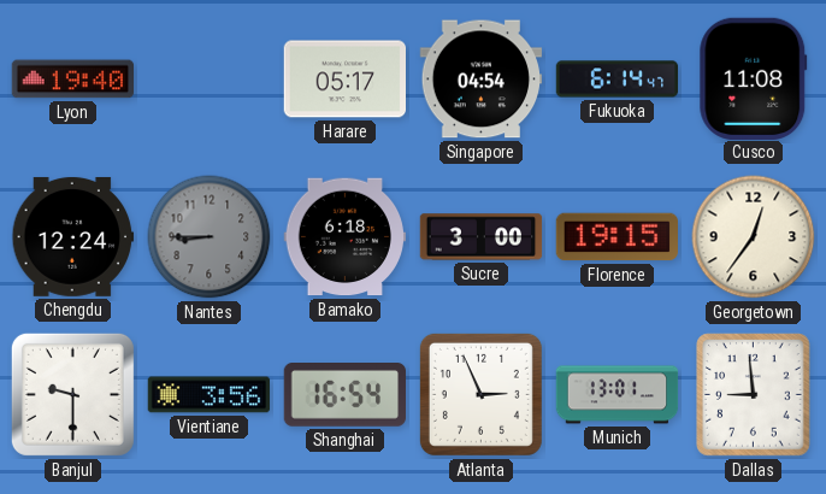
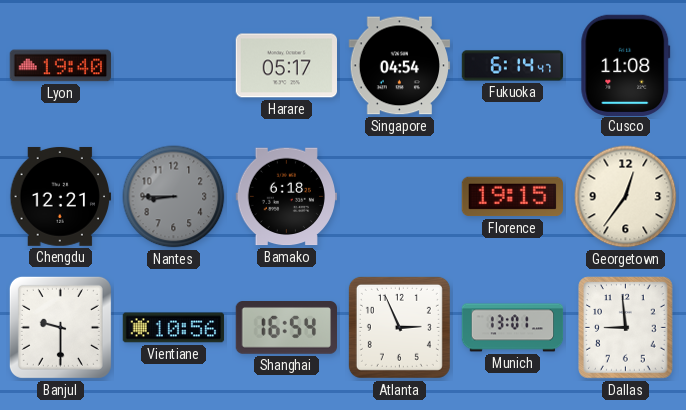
Chengdu: 12:24 -> 12:21
Sucre: 3:00 -> none
Vientiane: 3:56 -> 10:56
